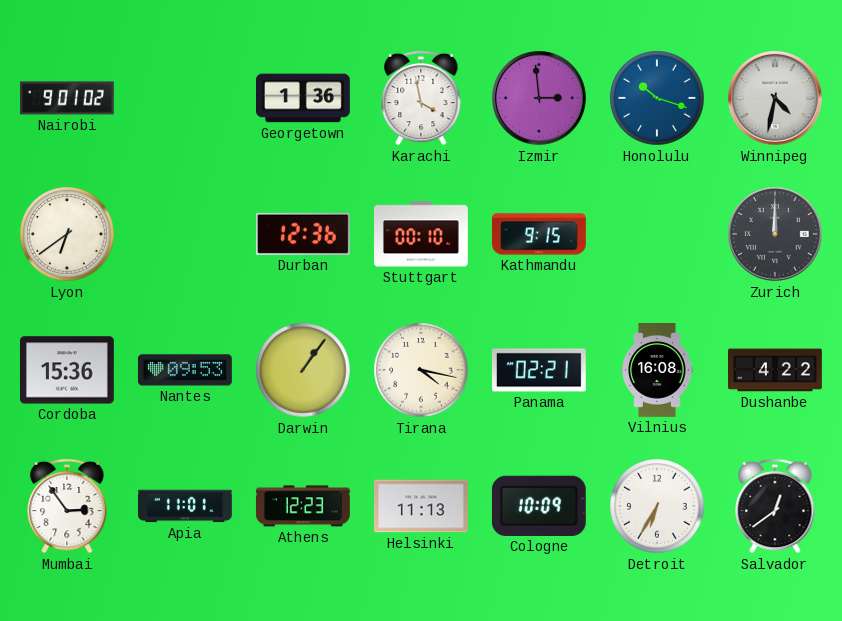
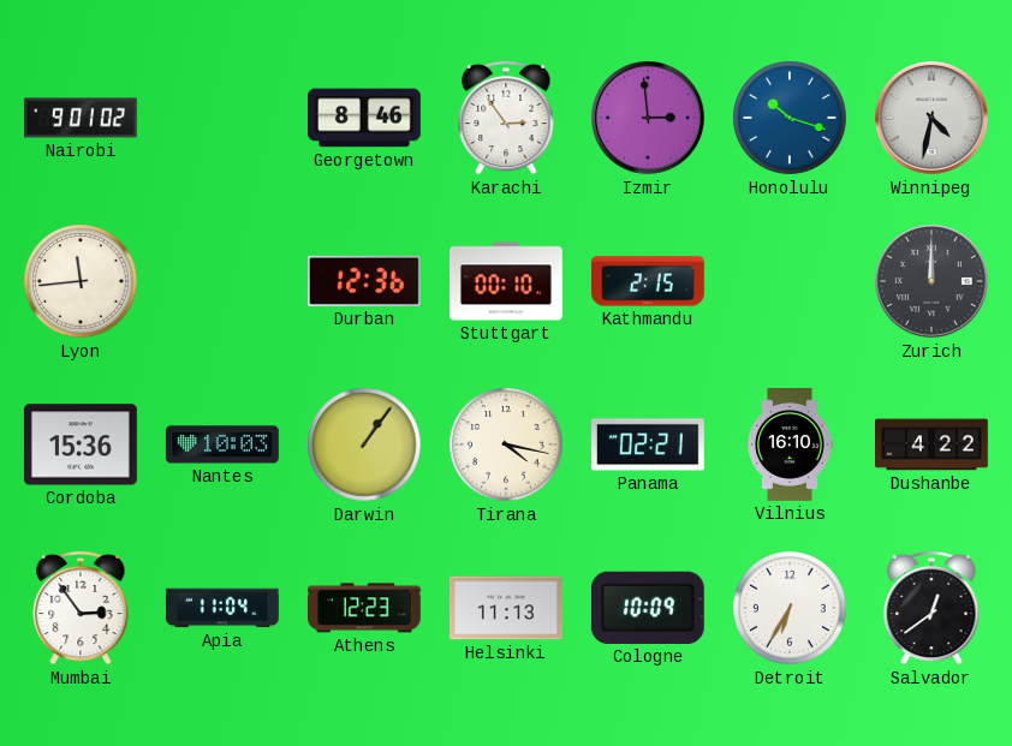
Georgetown: 1:36 -> 8:46
Karachi: 3:58 -> 2:54
Lyon: 6:39 -> 11:44
Kathmandu: 9:15 -> 2:15
Nantes: 09:53 -> 10:03
Vilnius: 16:08 -> 16:10
Apia: 11:01 -> 11:04
